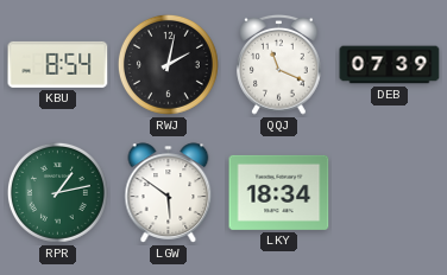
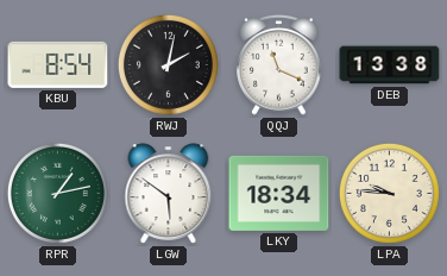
DEB: 07:39 -> 13:38
LPA: none -> 9:46
